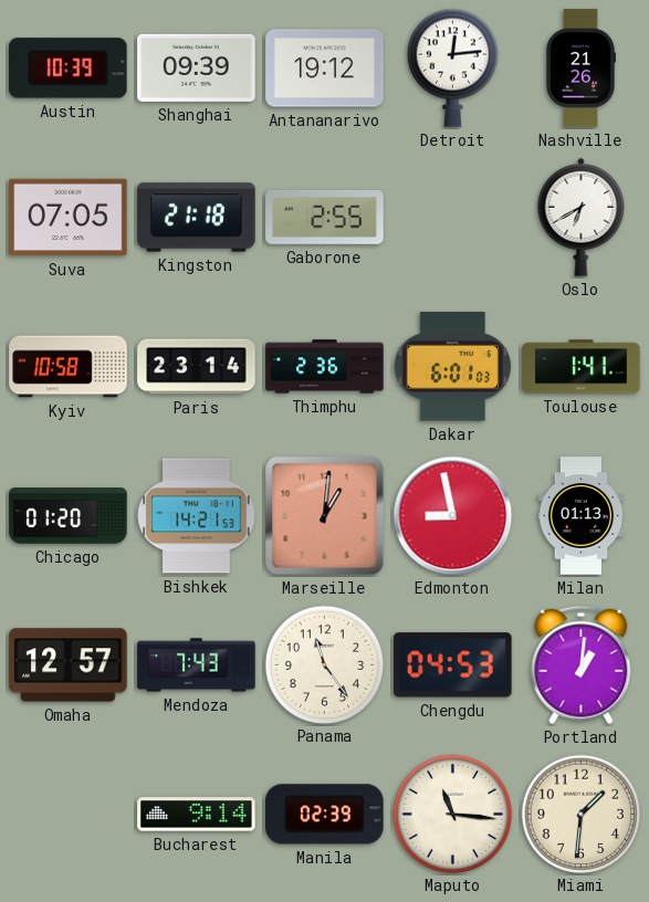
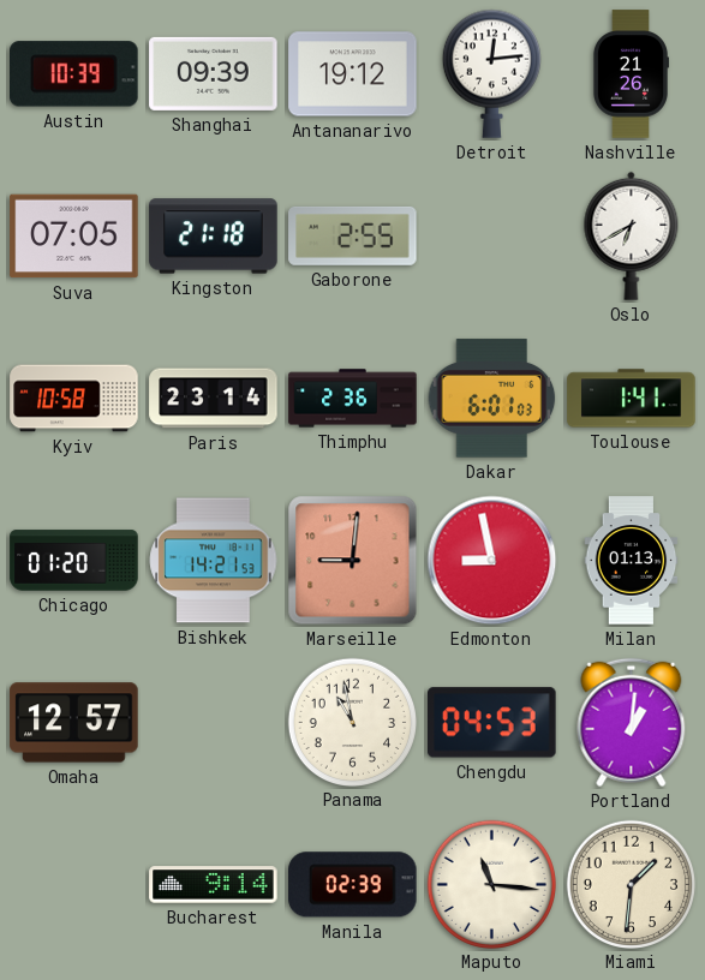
Marseille: 1:01 -> 9:01
Mendoza: 7:43 -> none
Panama: 11:24 -> 10:58
